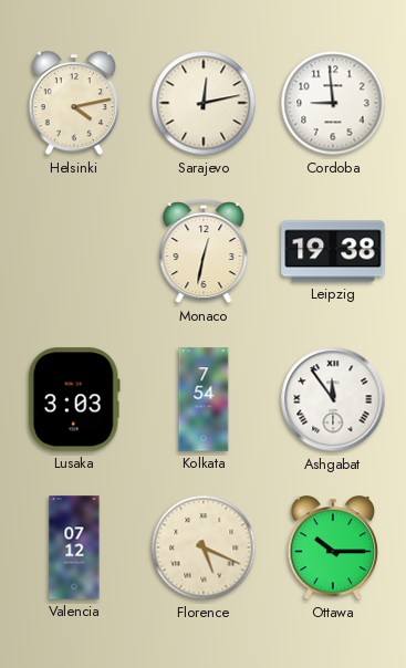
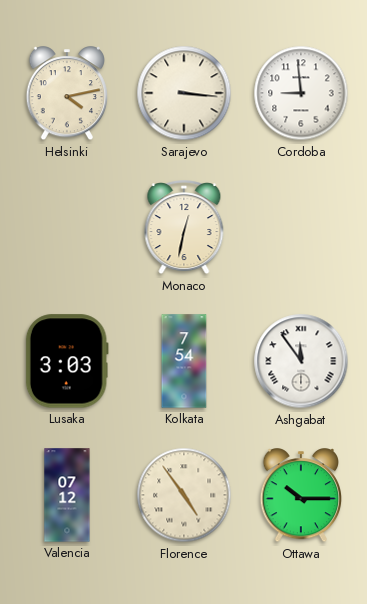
Sarajevo: 12:13 -> 3:16
Leipzig: 19:38 -> none
Florence: 5:19 -> 4:54
